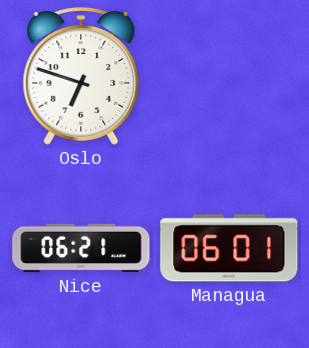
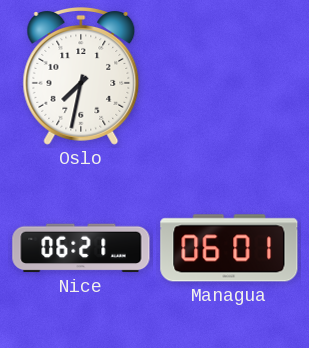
Oslo: 6:48 -> 7:32
